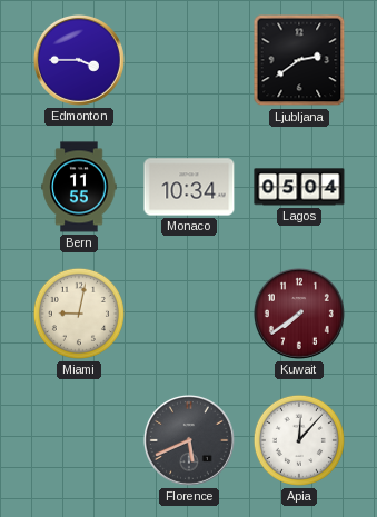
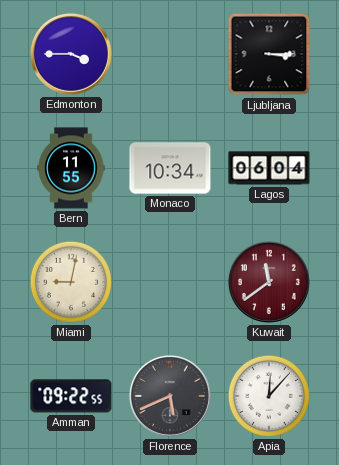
Ljubljana: 2:39 -> 3:15
Lagos: 05:04 -> 06:04
Kuwait: 7:39 -> 11:39
Amman: none -> 09:22
